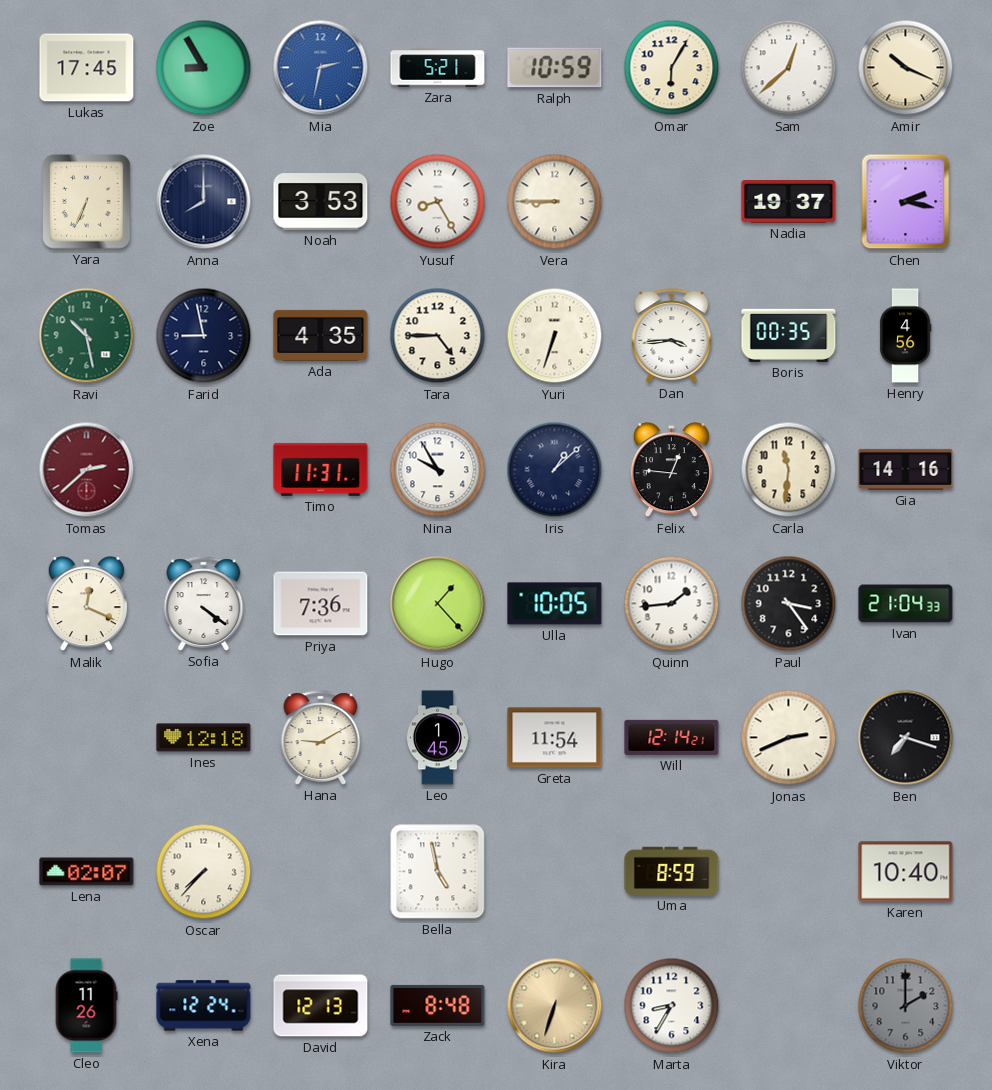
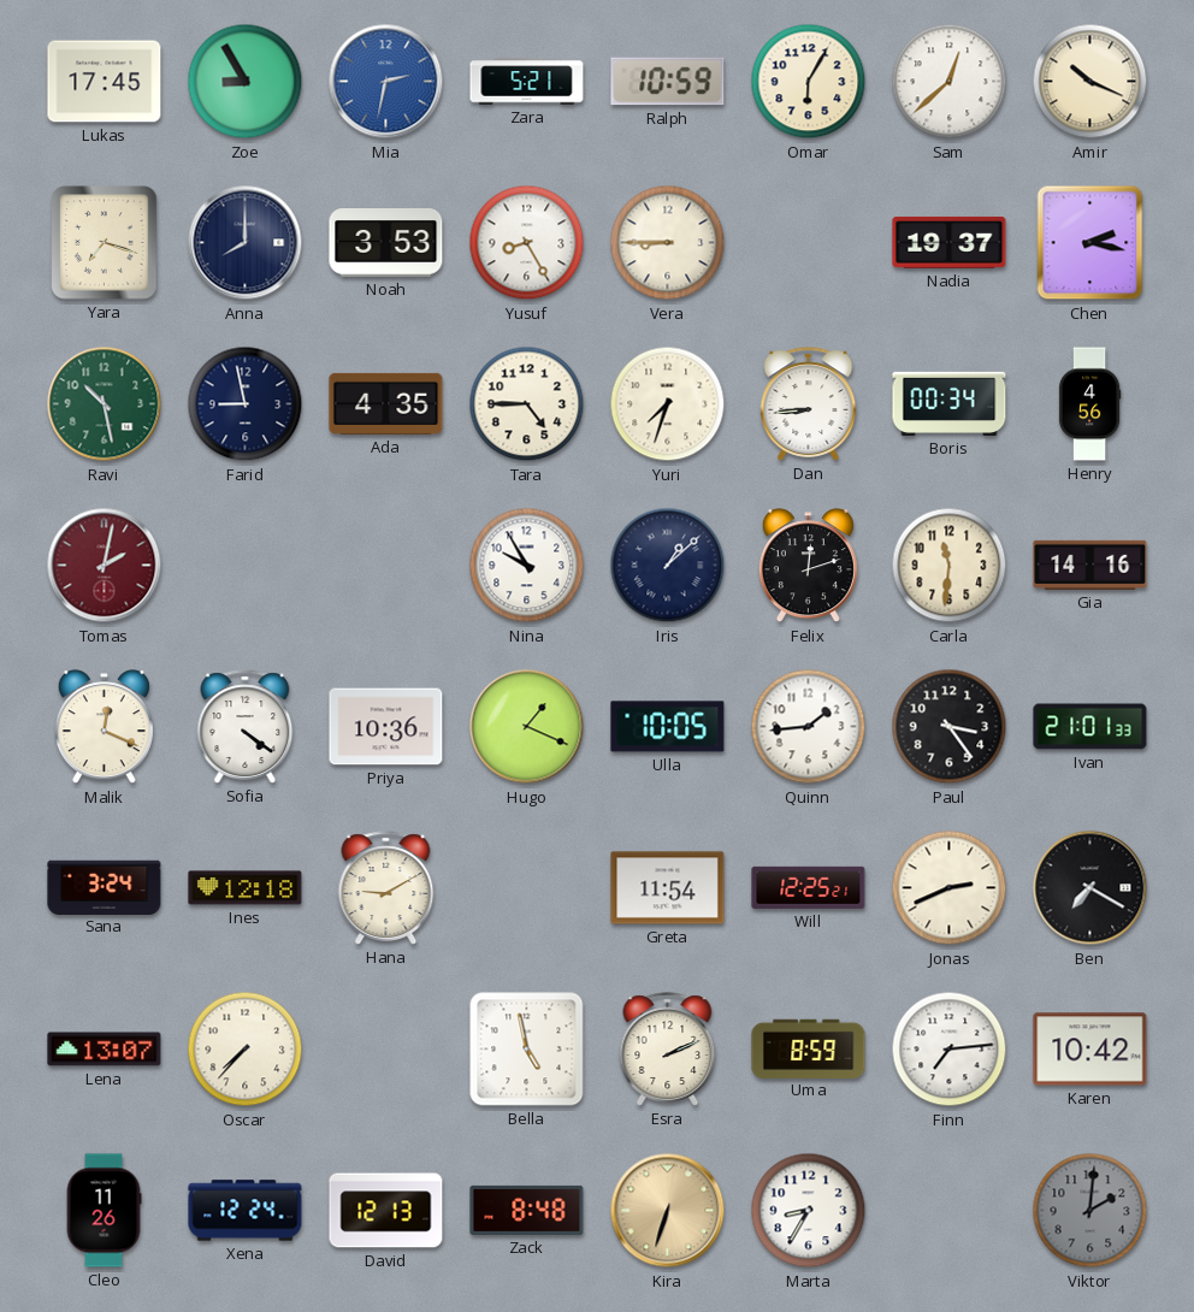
Yara: 6:34 -> 7:18
Yuri: 6:33 -> 7:33
Dan: 3:44 -> 8:44
Boris: 00:35 -> 00:34
Tomas: 2:38 -> 2:02
Timo: 11:31 -> none
Felix: 12:46 -> 12:12
Priya: 7:36 -> 10:36
Hugo: 1:23 -> 1:19
Ivan: 21:04 -> 21:01
Sana: none -> 3:24
Leo: 1:45 -> none
Will: 12:14 -> 12:25
Ben: 7:18 -> 7:20
Lena: 02:07 -> 13:07
Esra: none -> 2:11
Finn: none -> 7:14
Karen: 10:40 -> 10:42
Viktor: 2:00 -> 2:01
